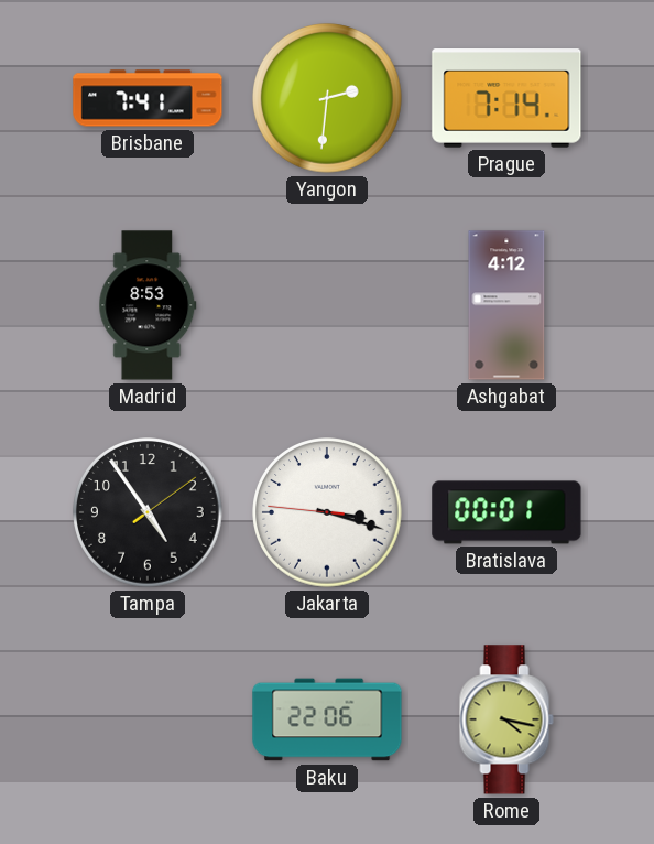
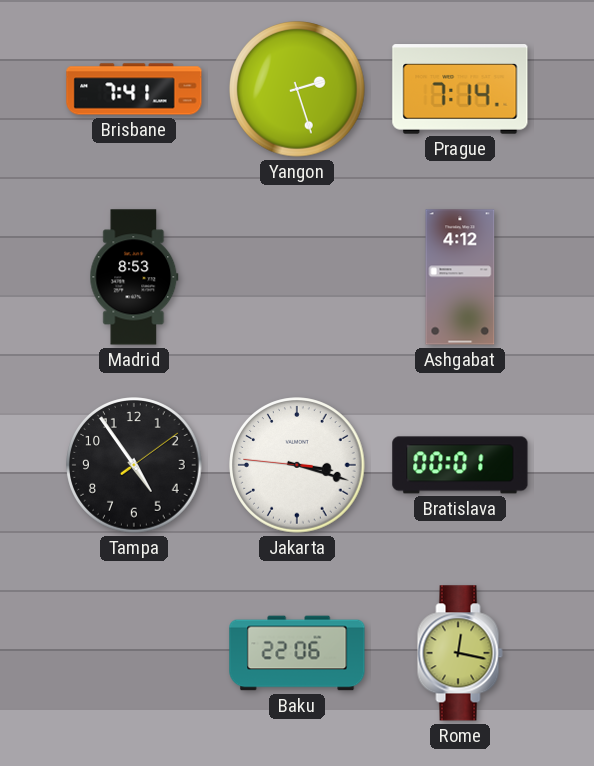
Yangon: 2:31 -> 2:27
Rome: 4:17 -> 12:17
